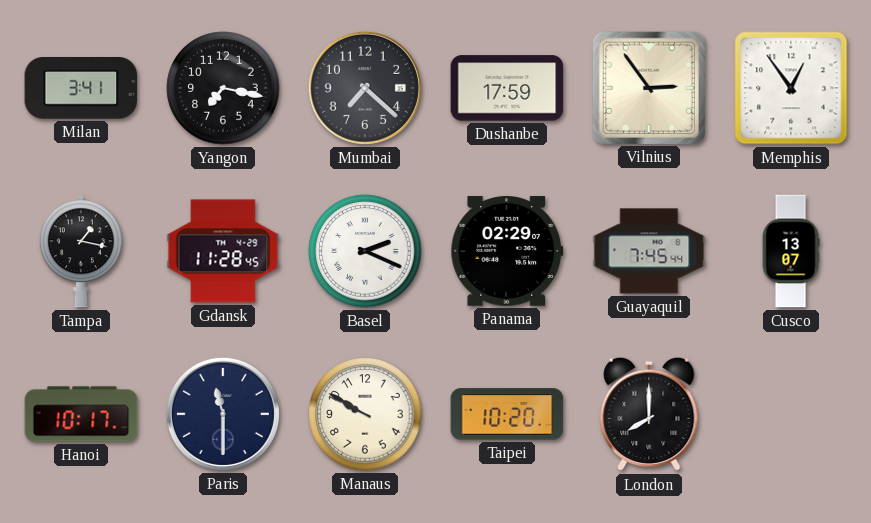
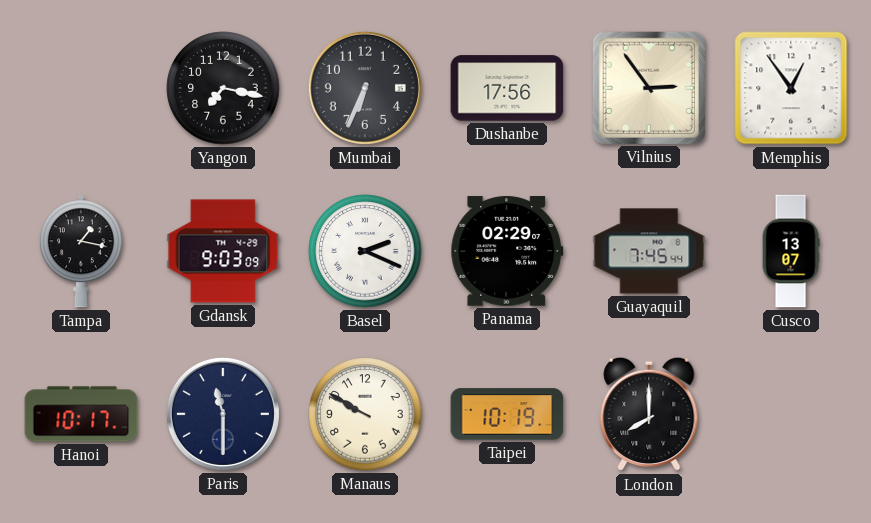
Milan: 3:41 -> none
Mumbai: 7:22 -> 6:34
Dushanbe: 17:59 -> 17:56
Gdansk: 11:28 -> 9:03
Taipei: 10:20 -> 10:19
